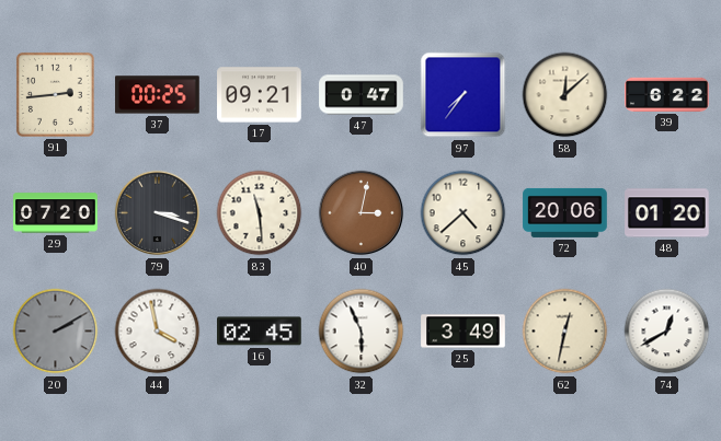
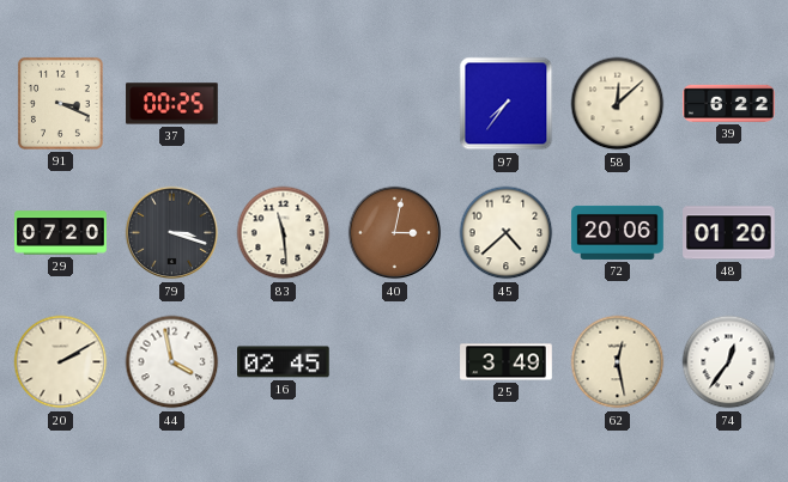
91: 2:44 -> 3:19
17: 09:21 -> none
47: 0:47 -> none
20 dial: grey -> cream
32: 5:56 -> none
62: 12:32 -> 12:28
74: 12:40 -> 12:36
